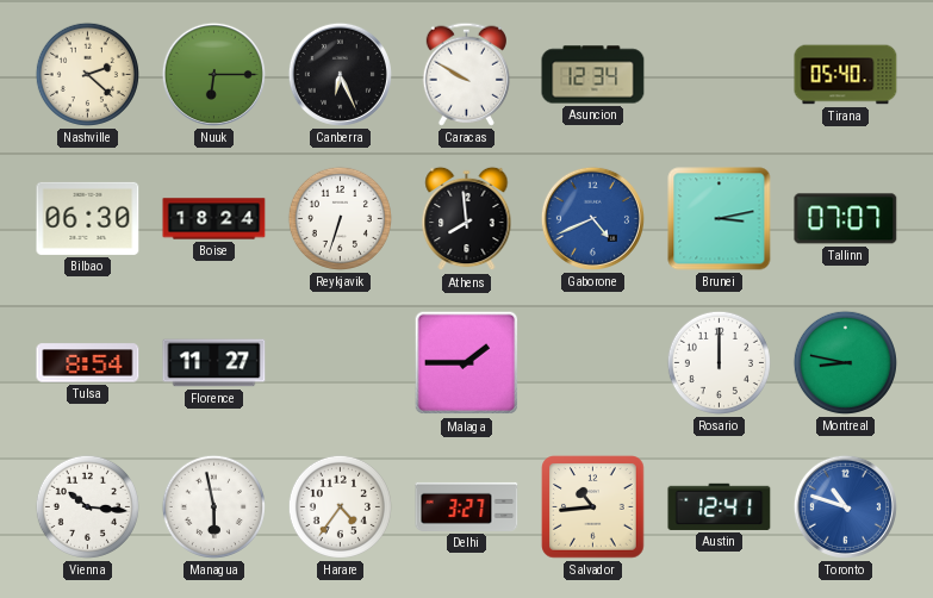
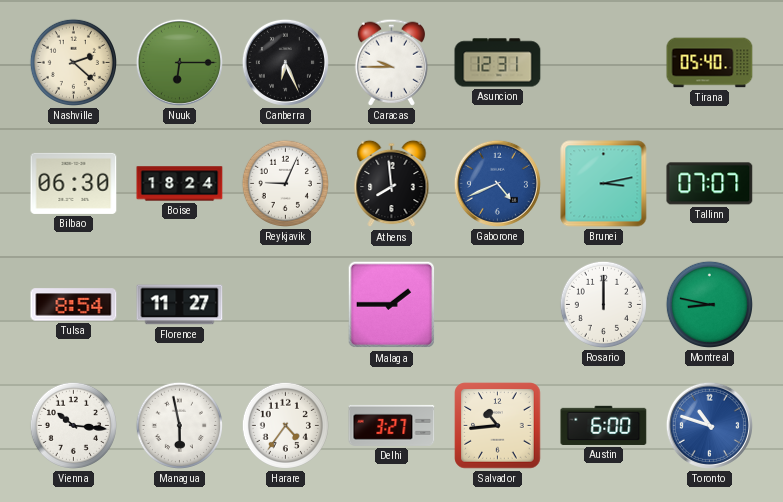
Caracas: 9:50 -> 9:45
Asuncion: 12:34 -> 12:31
Reykjavik: 6:33 -> 9:04
Austin: 12:41 -> 6:00
